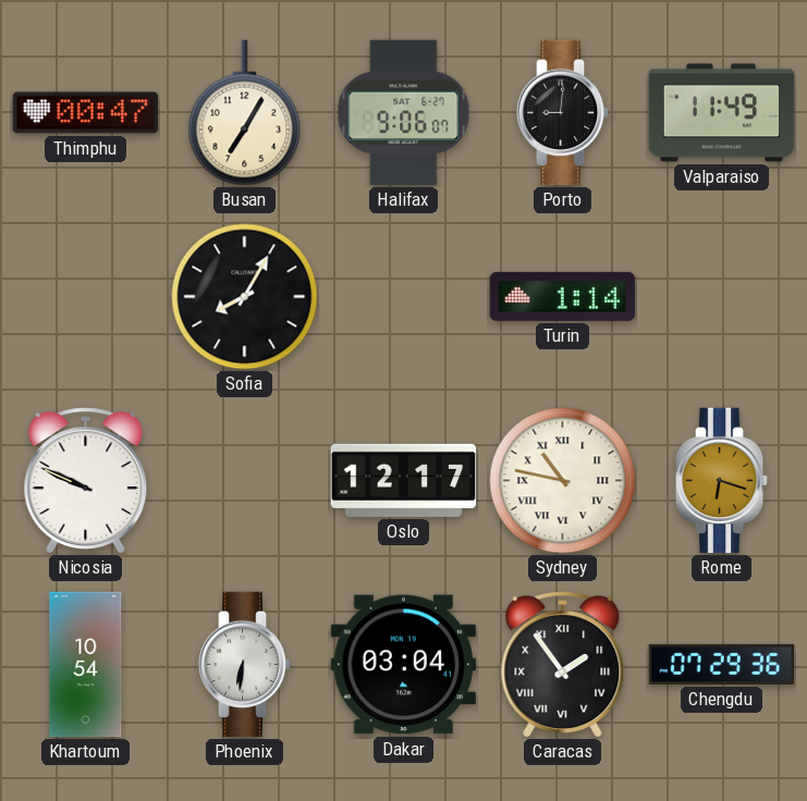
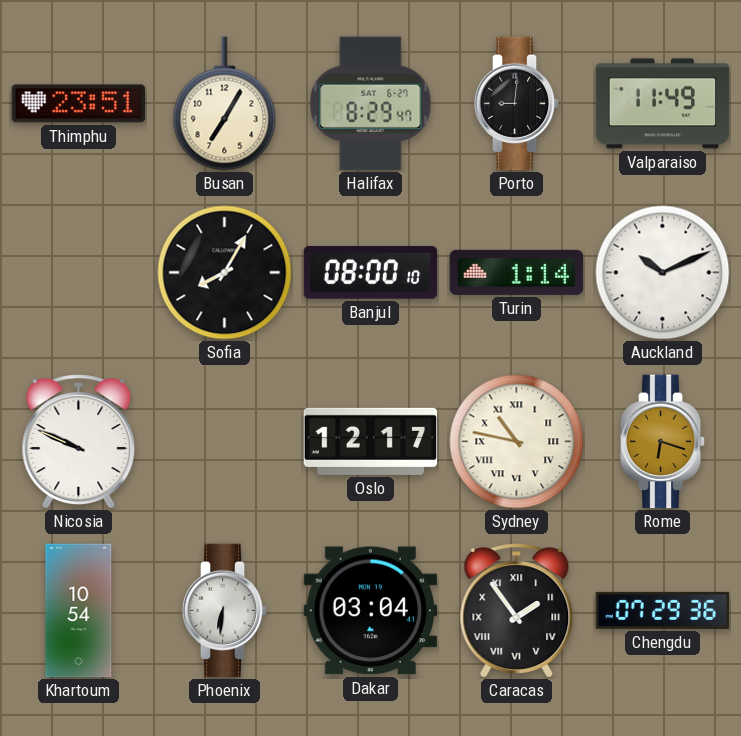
Thimphu: 00:47 -> 23:51
Halifax: 9:06 -> 8:29
Banjul: none -> 08:00
Auckland: none -> 10:11
